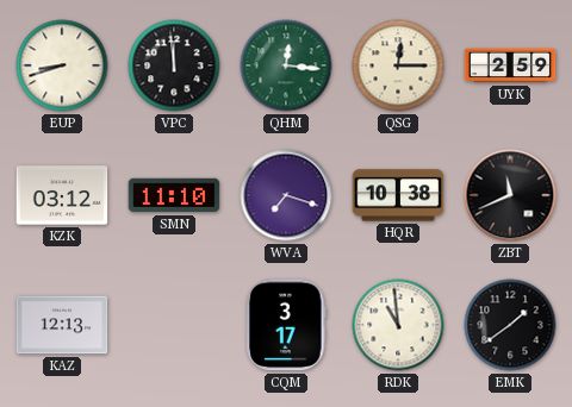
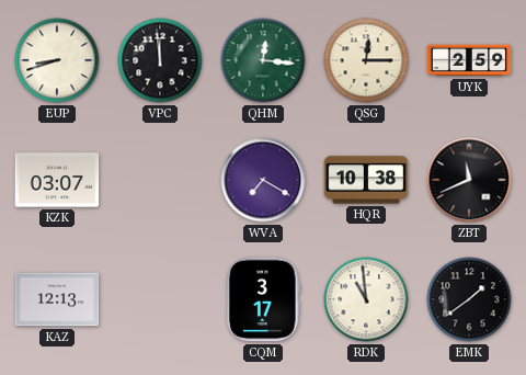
KZK: 03:12 -> 03:07
SMN: 11:10 -> none
WVA: 7:18 -> 7:20
